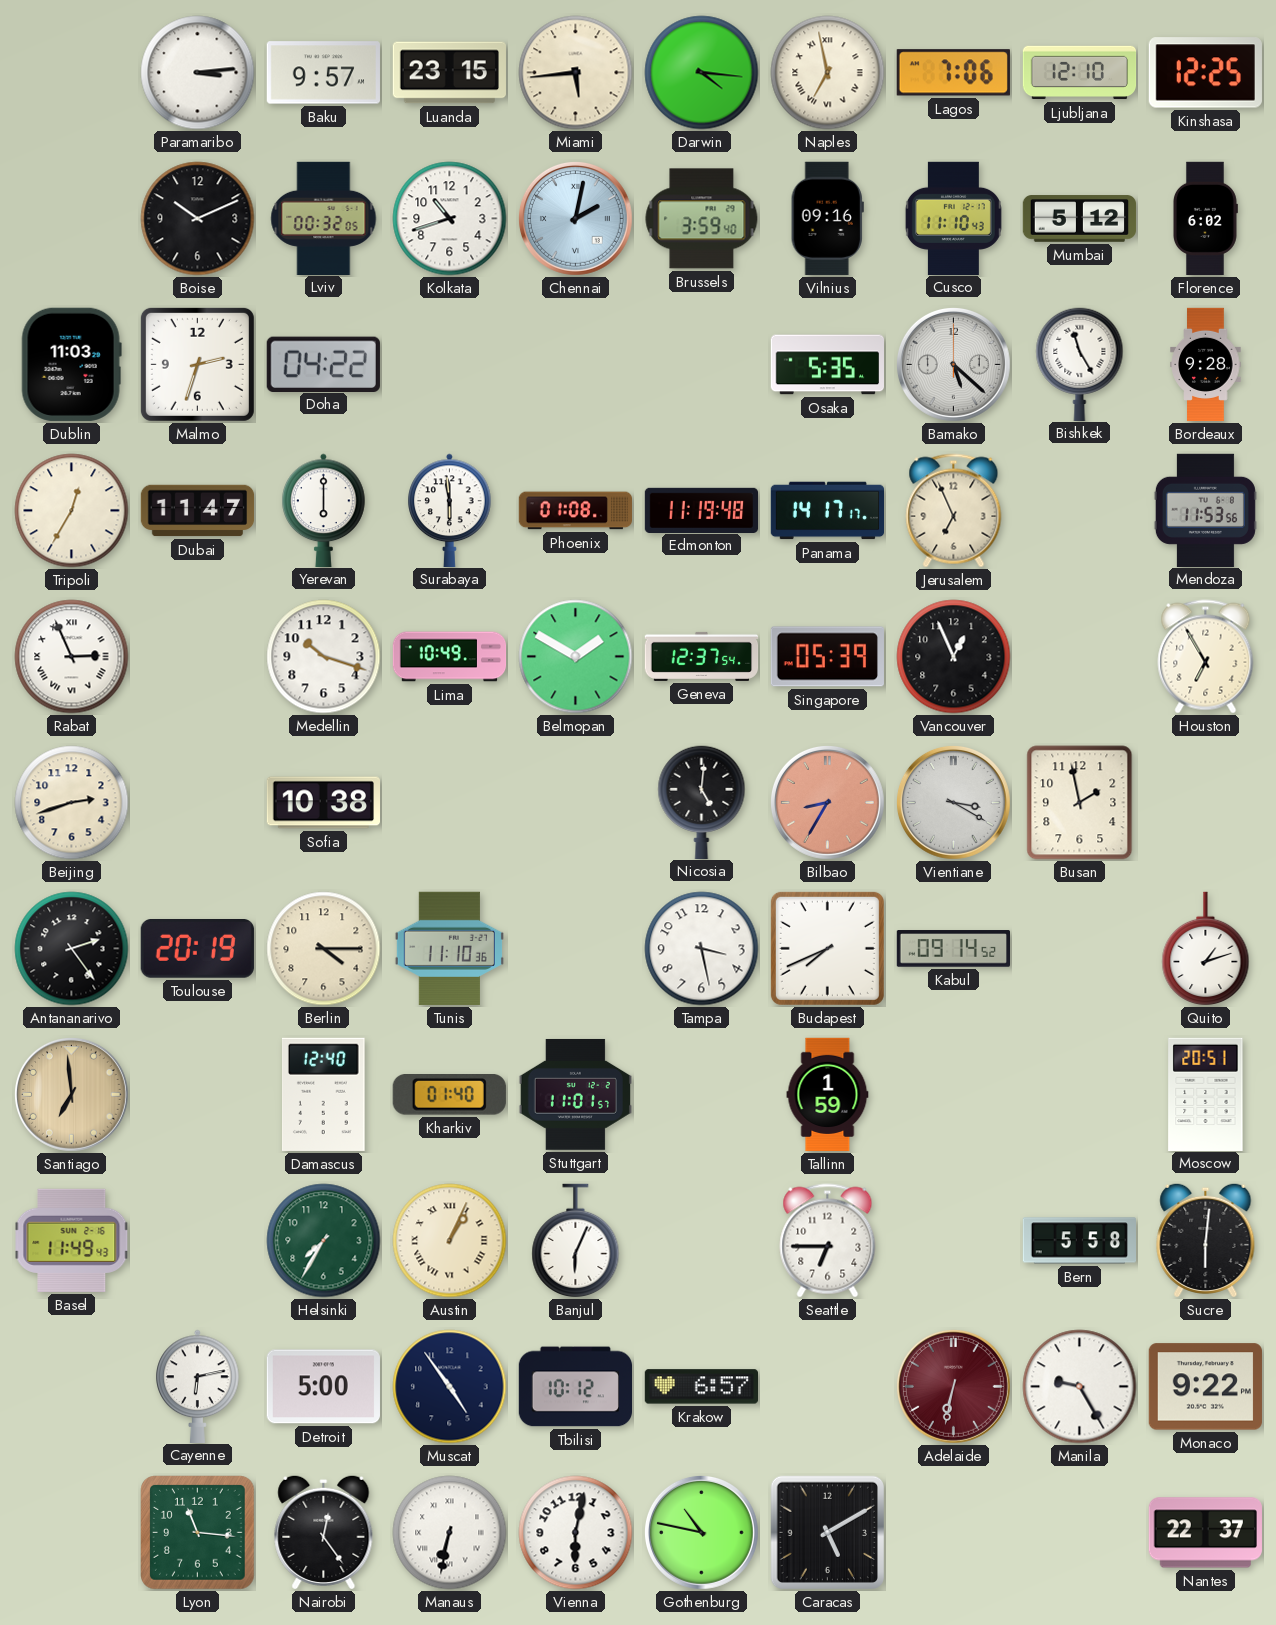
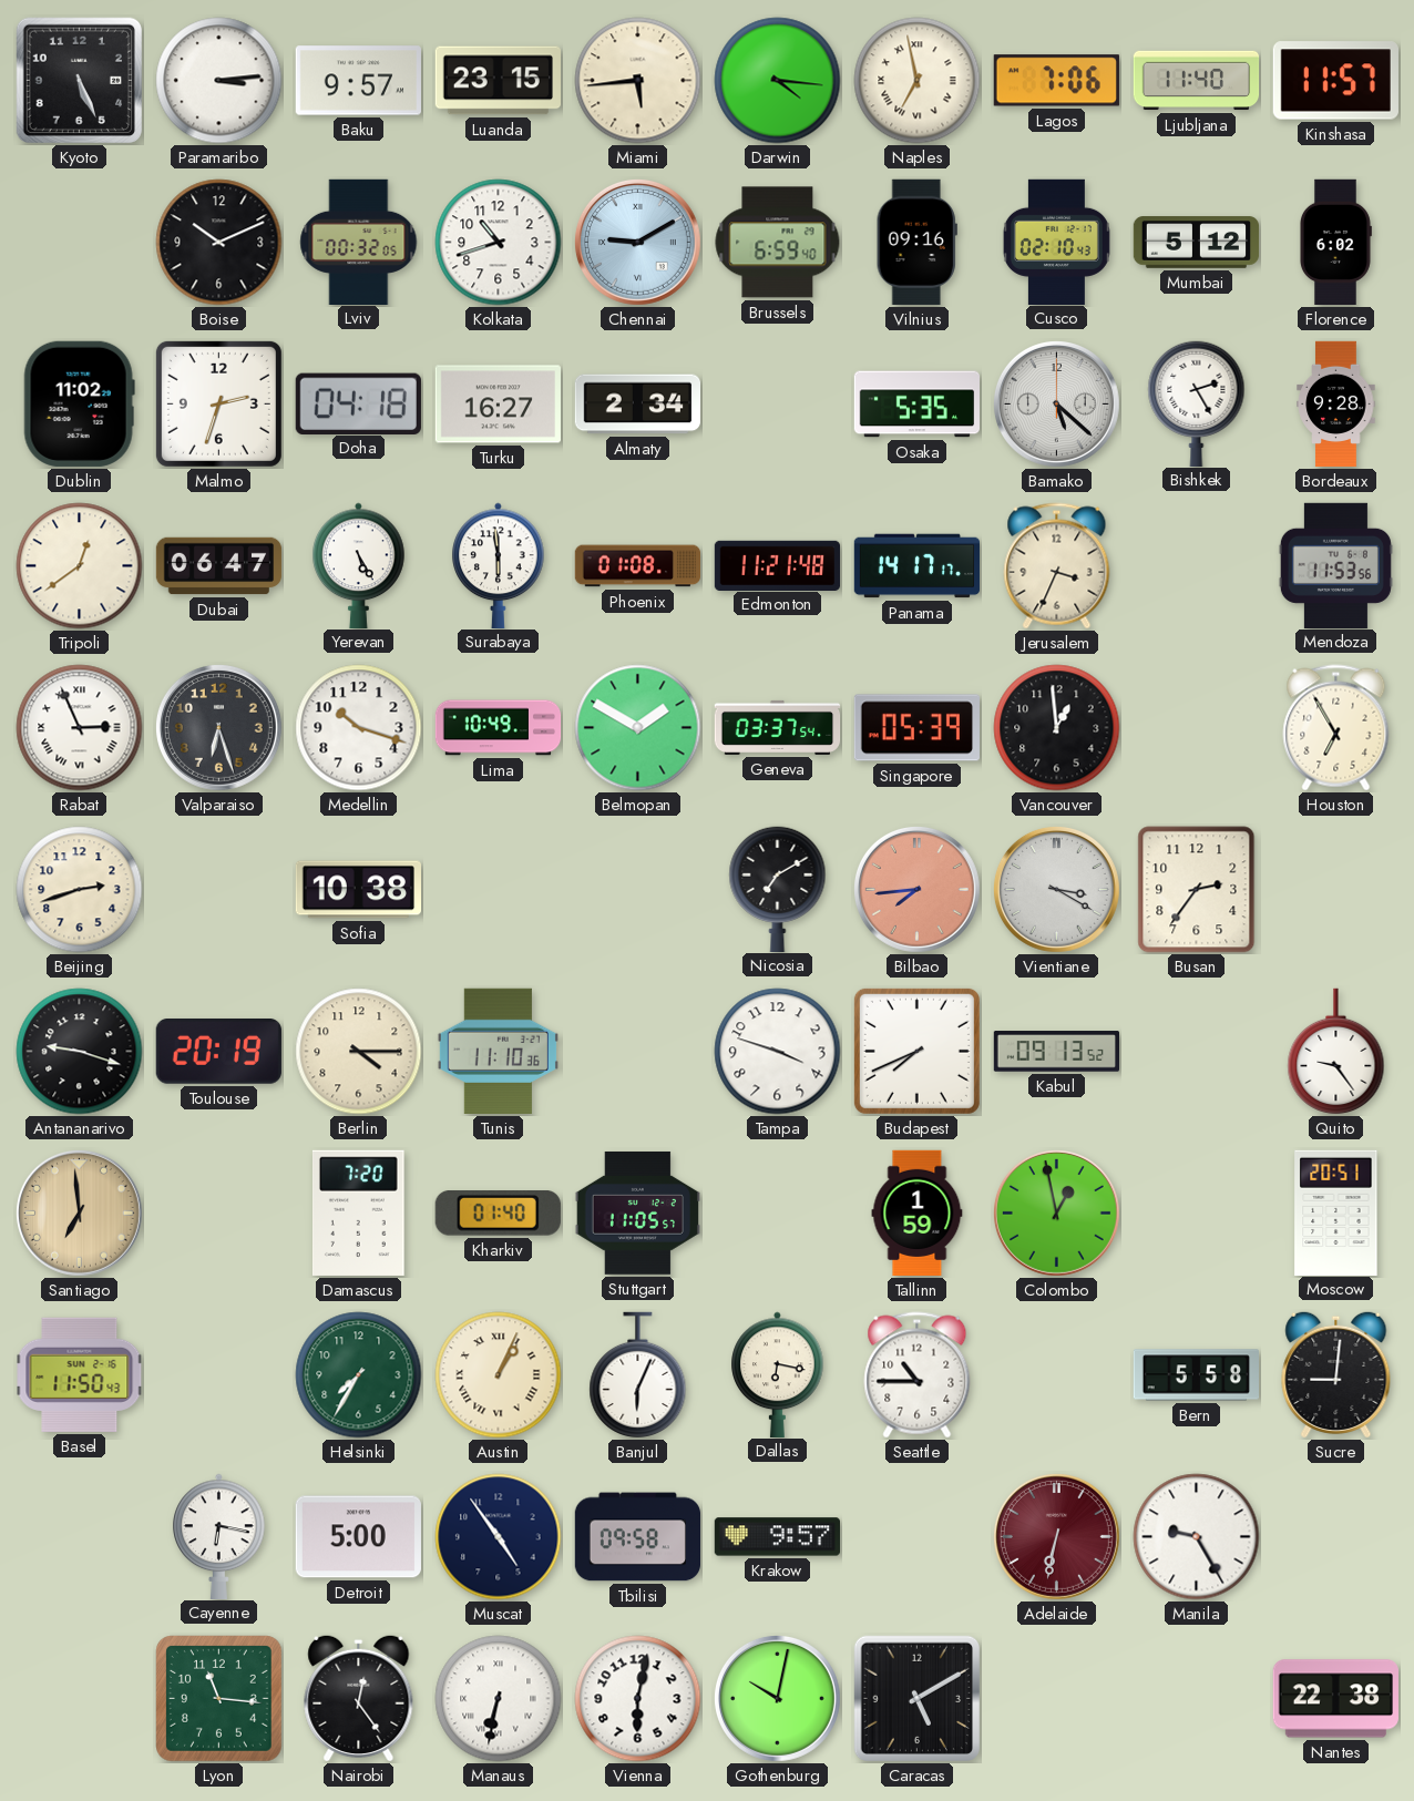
Kyoto: none -> 5:26
Ljubljana: 12:10 -> 11:40
Kinshasa: 12:25 -> 11:57
Chennai: 2:02 -> 9:10
Brussels: 3:59 -> 6:59
Cusco: 11:10 -> 02:10
Dublin: 11:03 -> 11:02
Doha: 04:22 -> 04:18
Turku: none -> 16:27
Almaty: none -> 2:34
Bishkek: 11:25 -> 2:25
Tripoli: 12:35 -> 12:39
Dubai: 11:47 -> 06:47
Yerevan: 6:00 -> 5:25
Edmonton: 11:19 -> 11:21
Jerusalem: 6:56 -> 3:34
Valparaiso: none -> 6:27
Geneva: 12:37 -> 03:37
Vancouver: 12:56 -> 12:59
Nicosia: 5:01 -> 7:10
Bilbao: 8:35 -> 7:44
Busan: 1:58 -> 2:36
Antananarivo: 2:24 -> 9:18
Tampa: 3:28 -> 3:48
Kabul: 09:14 -> 09:13
Quito: 1:12 -> 9:24
Damascus: 12:40 -> 7:20
Stuttgart: 11:01 -> 11:05
Colombo: none -> 12:58
Basel: 11:49 -> 11:50
Dallas: none -> 6:17
Seattle: 6:45 -> 10:45
Sucre: 6:01 -> 9:01
Cayenne: 6:13 -> 6:17
Tbilisi: 10:12 -> 09:58
Krakow: 6:57 -> 9:57
Monaco: 9:22 -> none
Gothenburg: 10:47 -> 10:02
Nantes: 22:37 -> 22:38
